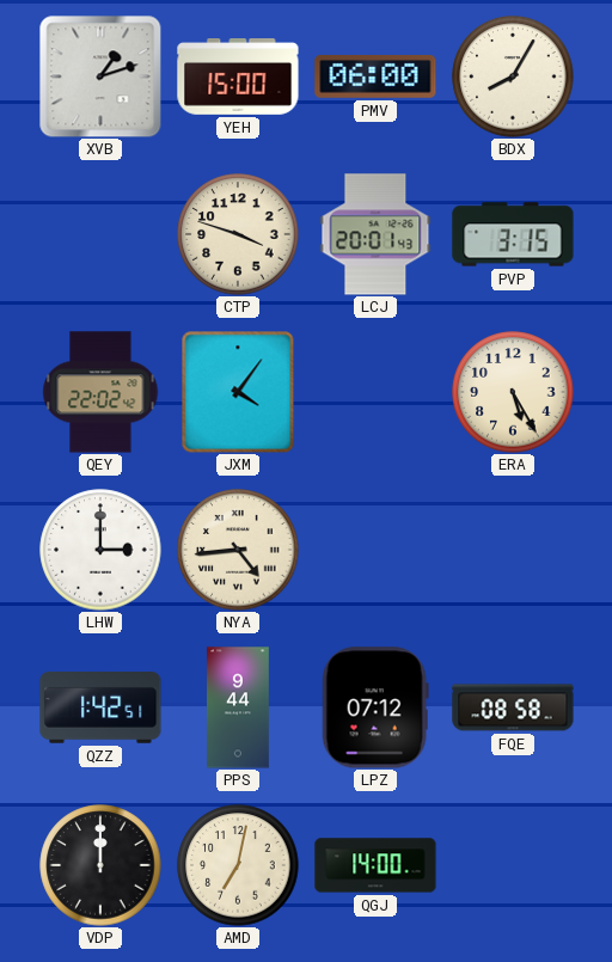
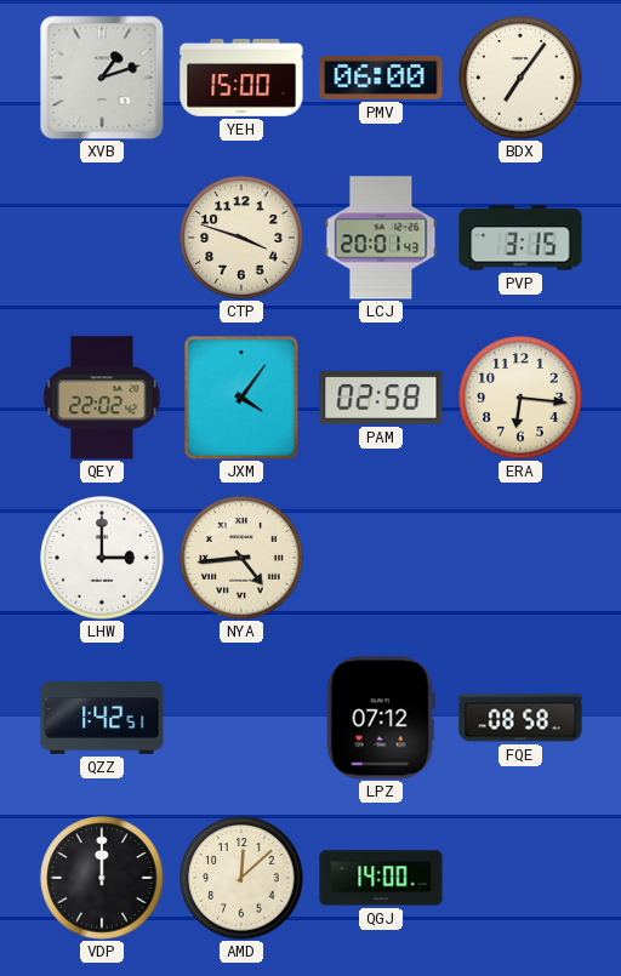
BDX: 8:05 -> 7:06
PAM: none -> 02:58
ERA: 5:25 -> 6:16
PPS: 9:44 -> none
AMD: 7:02 -> 12:08
